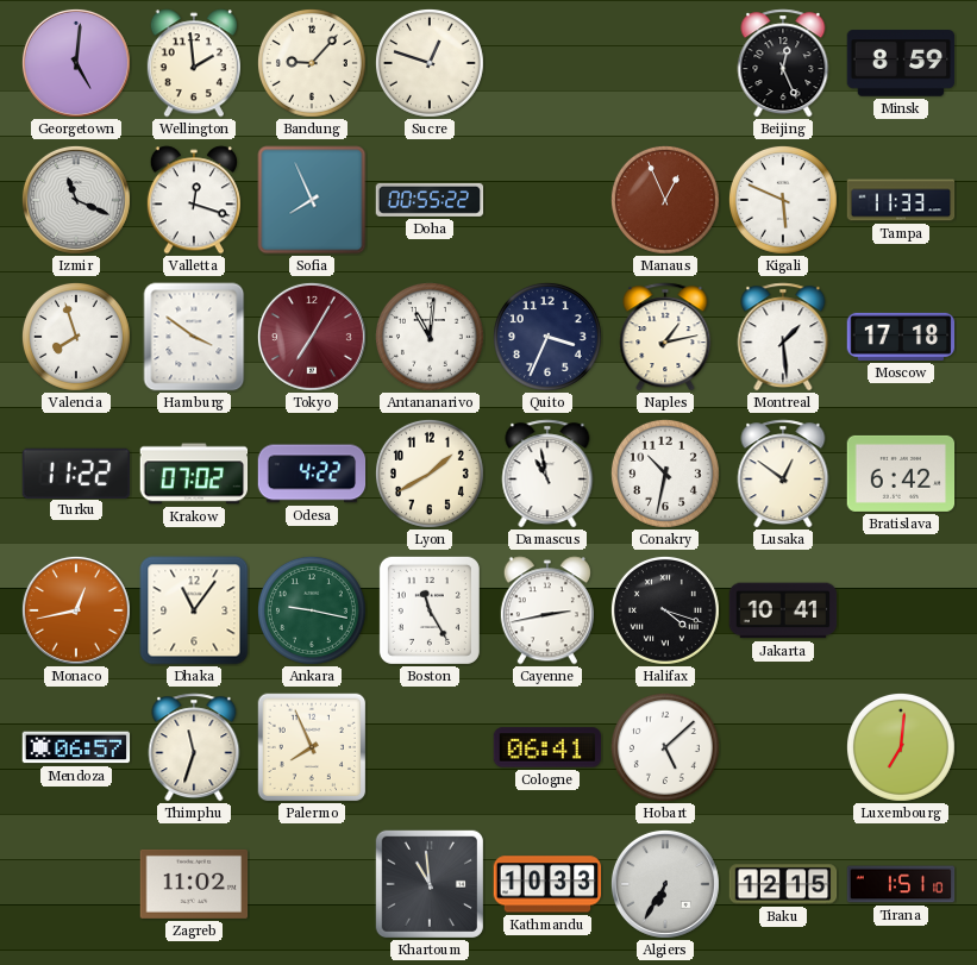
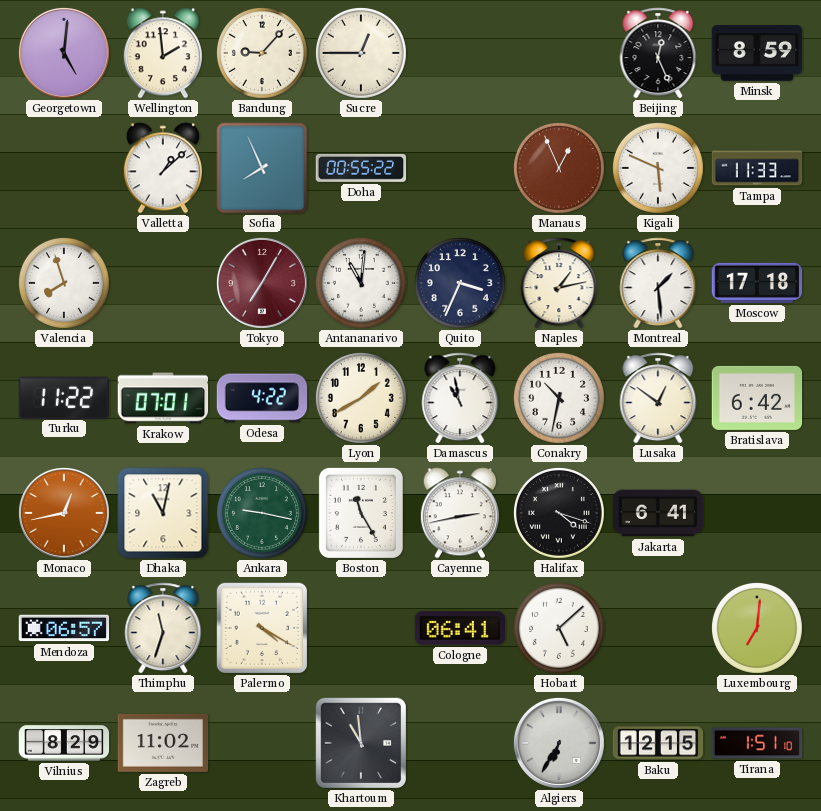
Sucre: 12:48 -> 12:45
Izmir: 11:19 -> none
Valletta: 12:18 -> 1:08
Hamburg: 3:51 -> none
Krakow: 07:02 -> 07:01
Dhaka: 11:06 -> 11:02
Jakarta: 10:41 -> 6:41
Palermo: 7:56 -> 4:20
Vilnius: none -> 8:29
Kathmandu: 10:33 -> none
